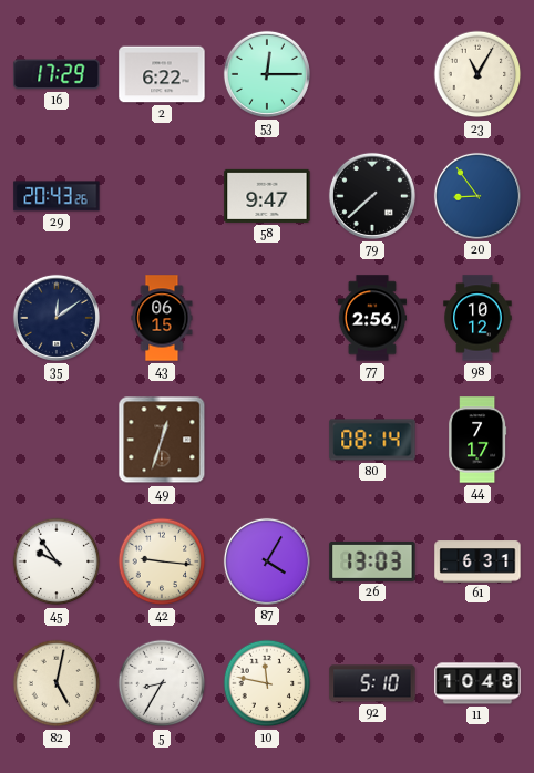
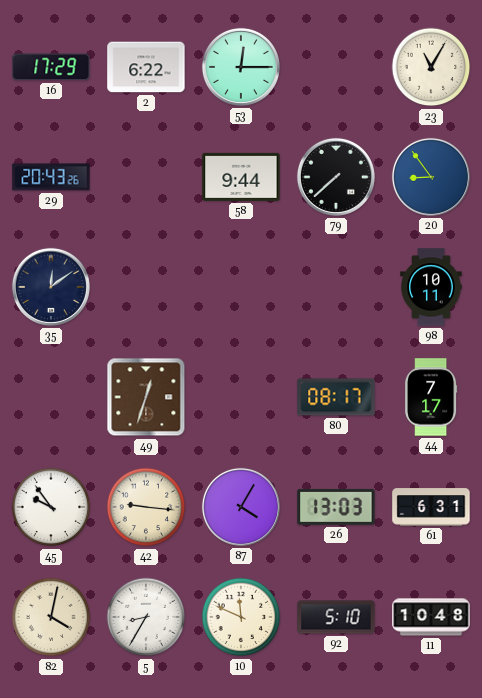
58: 9:47 -> 9:44
43: 06:15 -> none
77: 2:56 -> none
98: 10:12 -> 10:11
80: 08:14 -> 08:17
82: 5:02 -> 4:02
10: 11:47 -> 11:49
